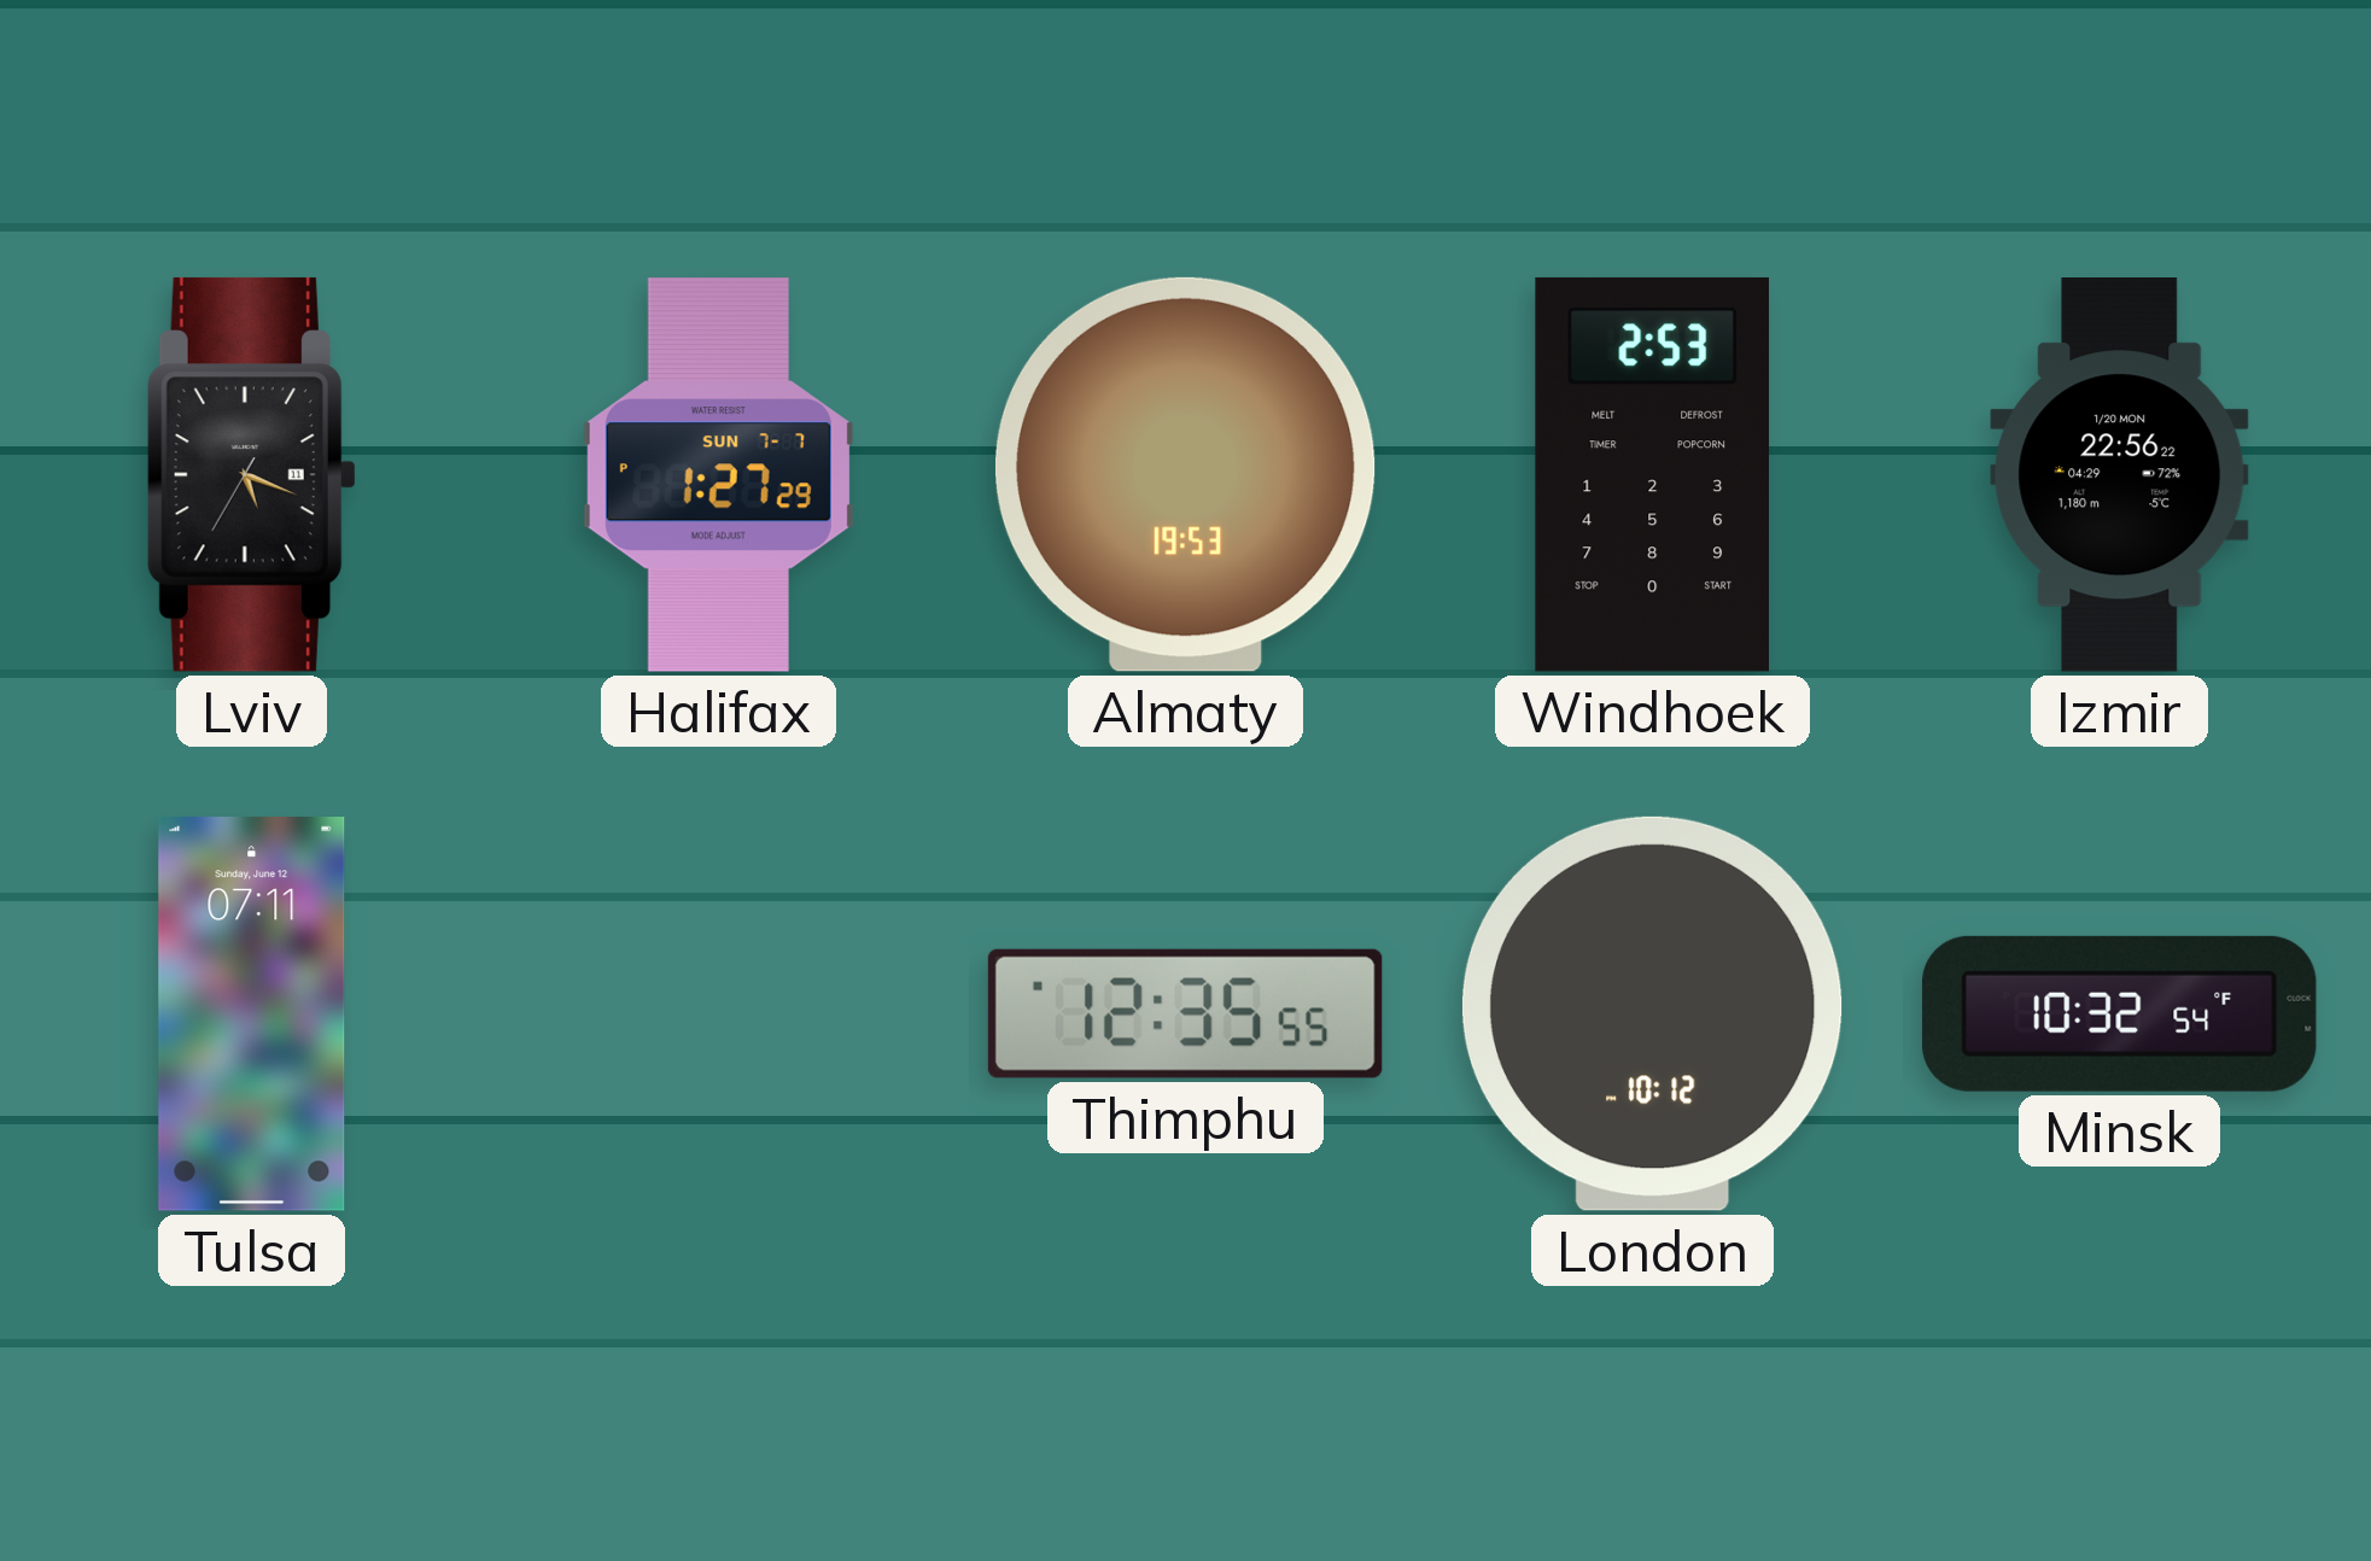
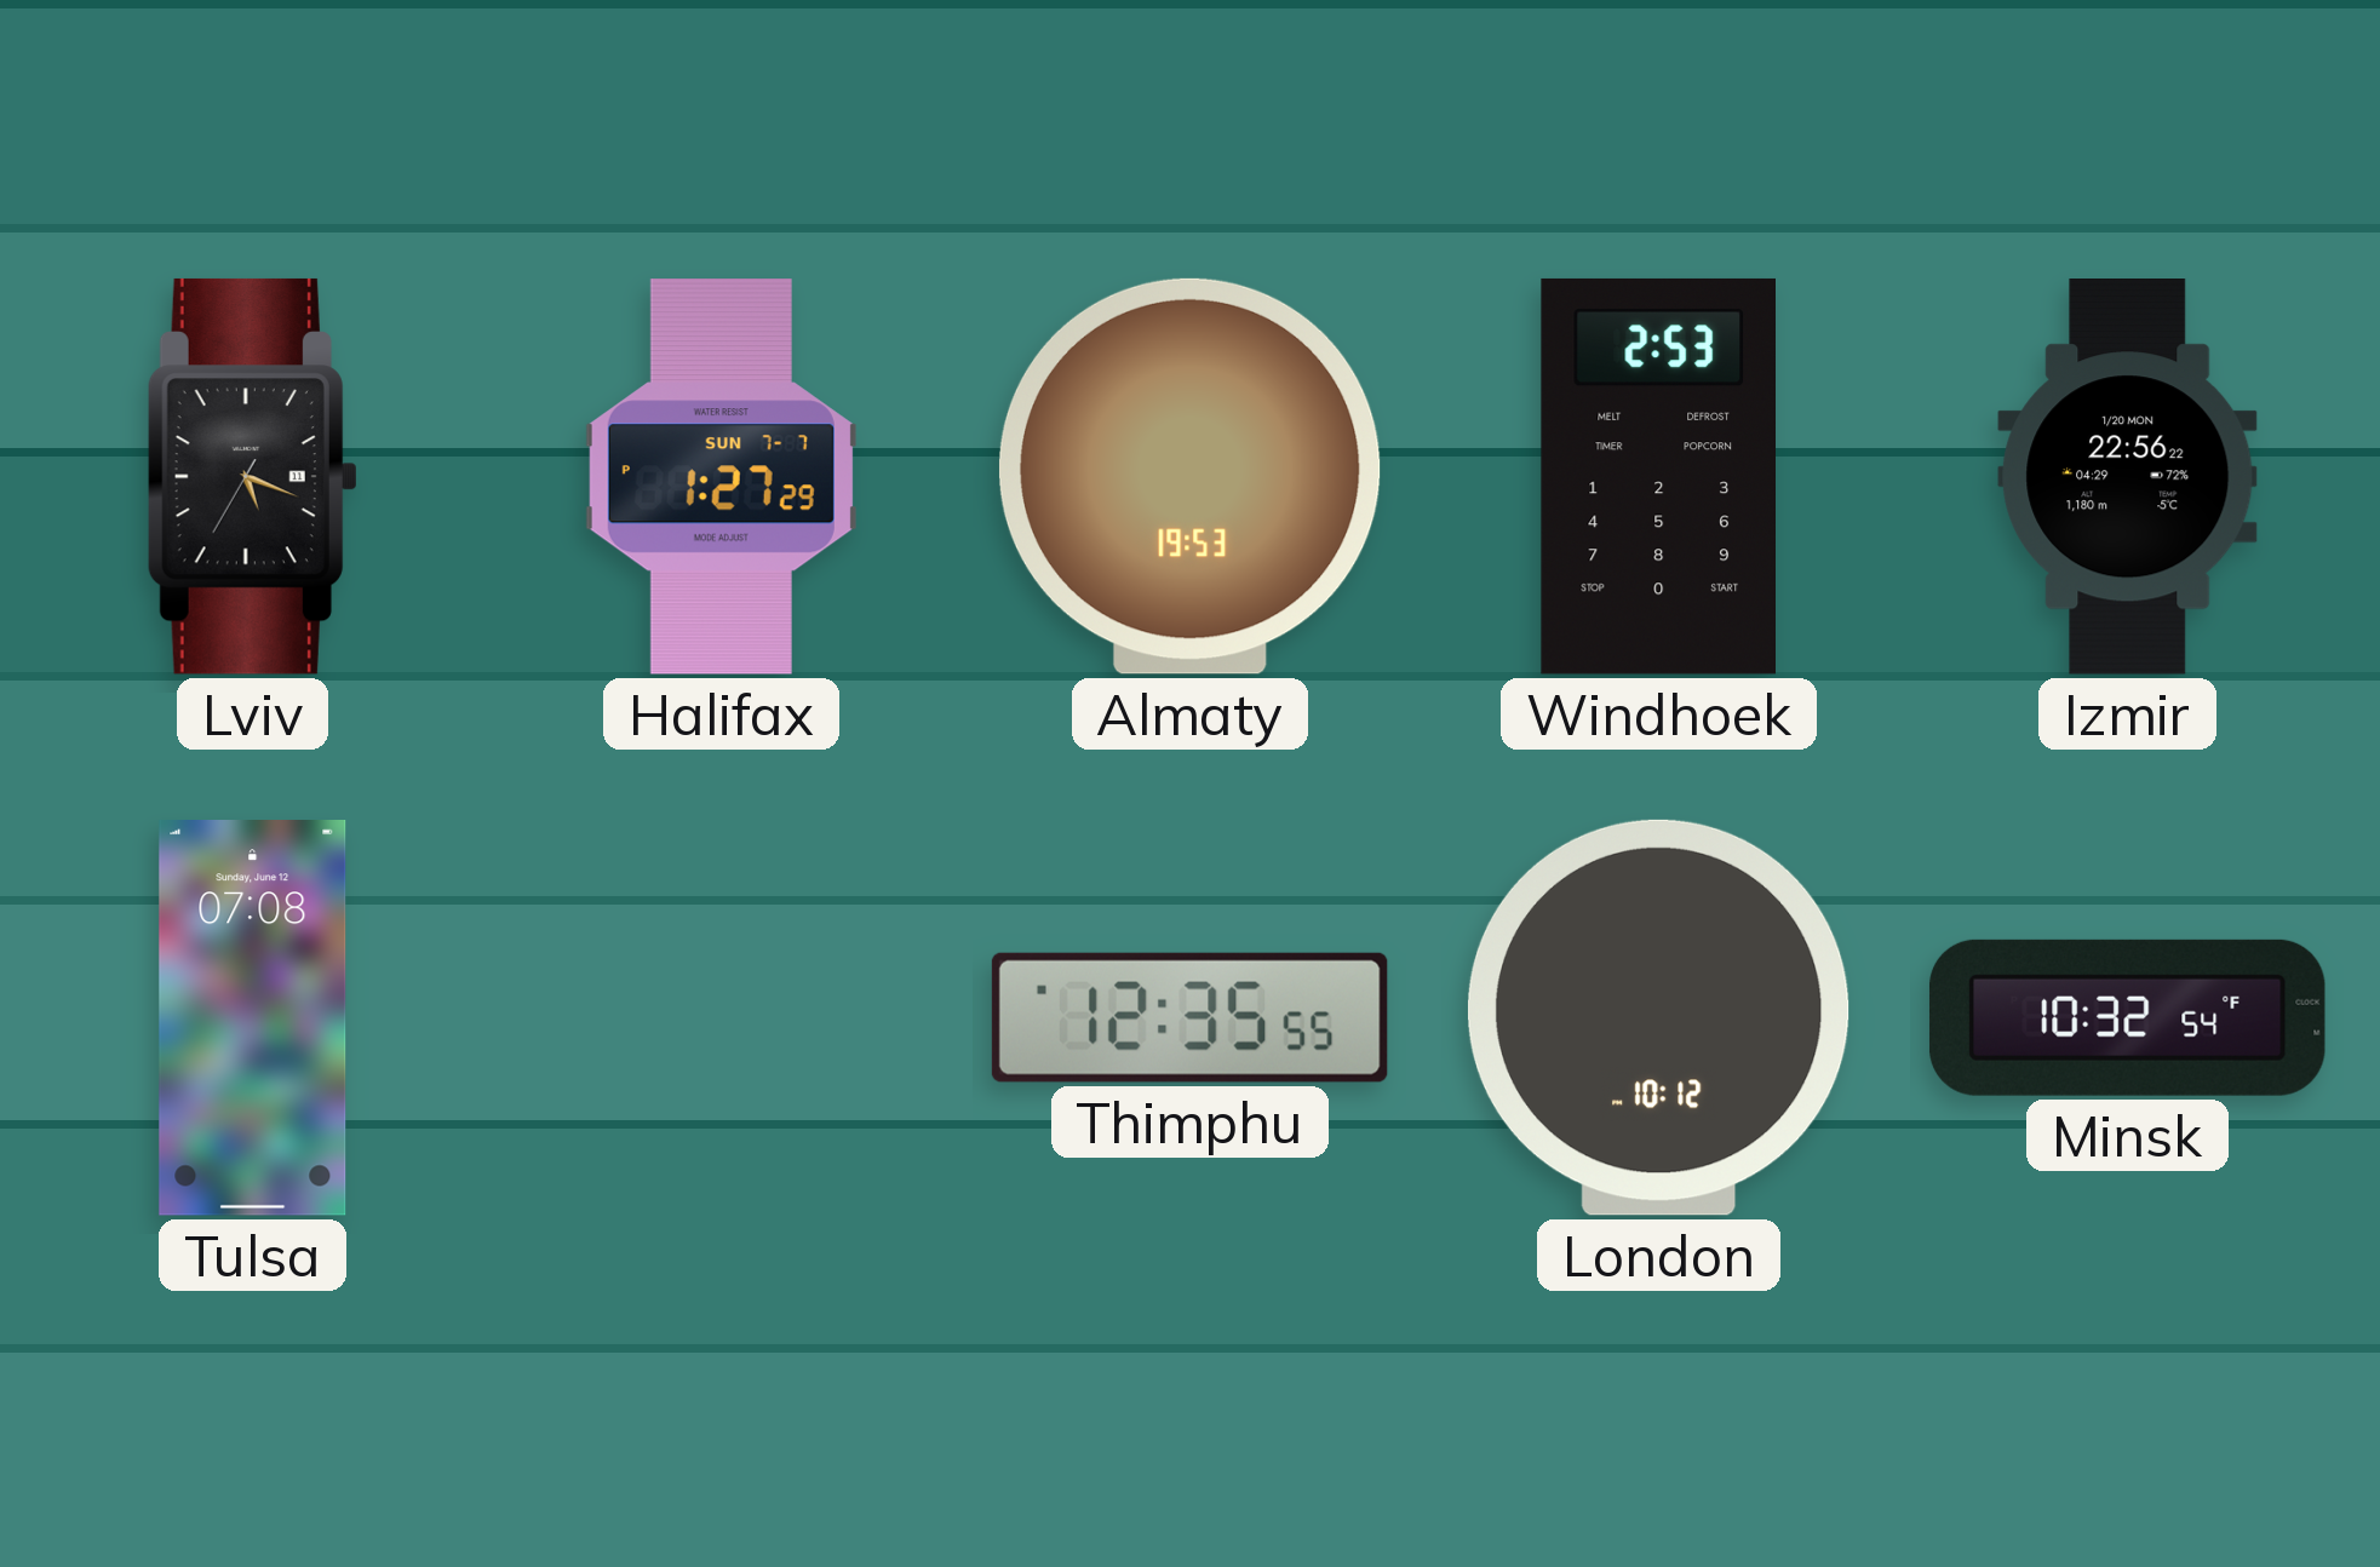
Tulsa: 07:11 -> 07:08
